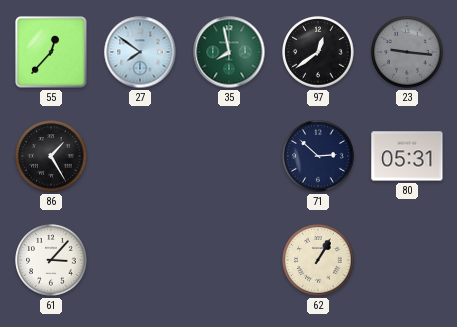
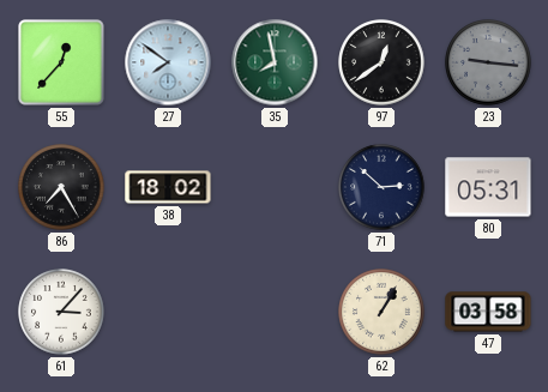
86: 1:25 -> 7:25
38: none -> 18:02
47: none -> 03:58
